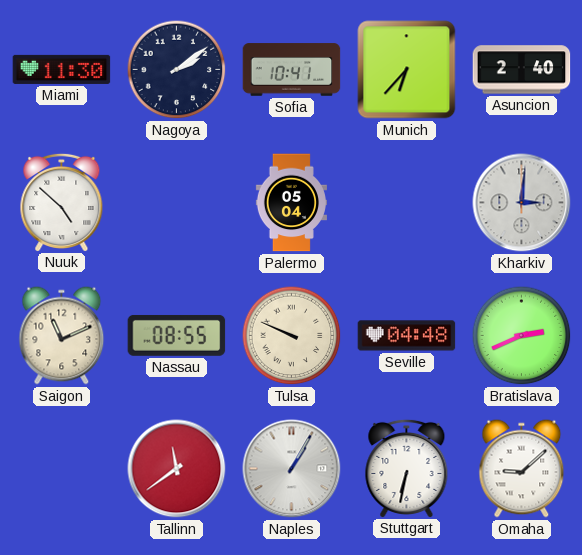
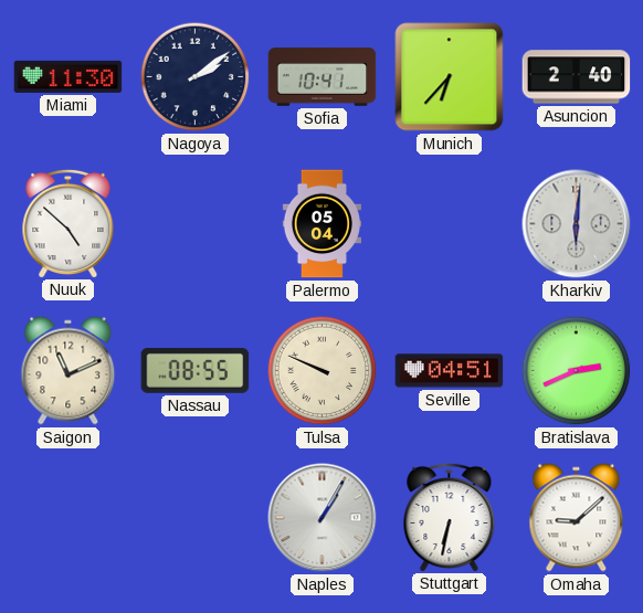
Kharkiv: 3:01 -> 6:01
Seville: 04:48 -> 04:51
Tallinn: 11:39 -> none
